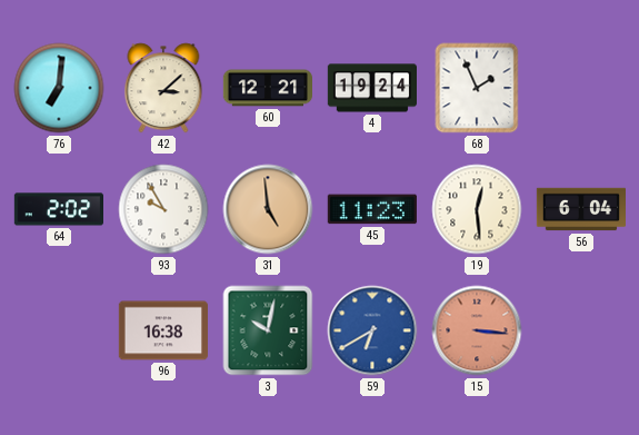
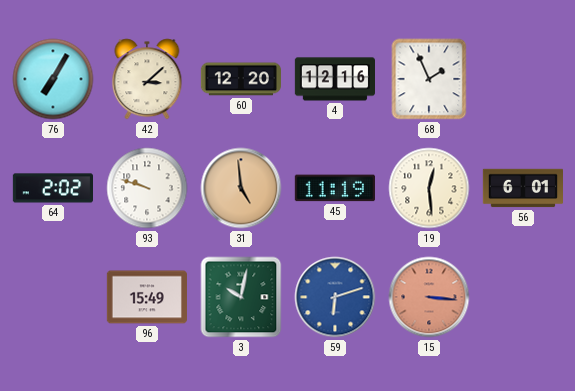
76: 7:01 -> 7:05
60: 12:21 -> 12:20
4: 19:24 -> 12:16
93: 9:55 -> 9:48
45: 11:23 -> 11:19
56: 6:04 -> 6:01
96: 16:38 -> 15:49
59: 6:40 -> 6:12
